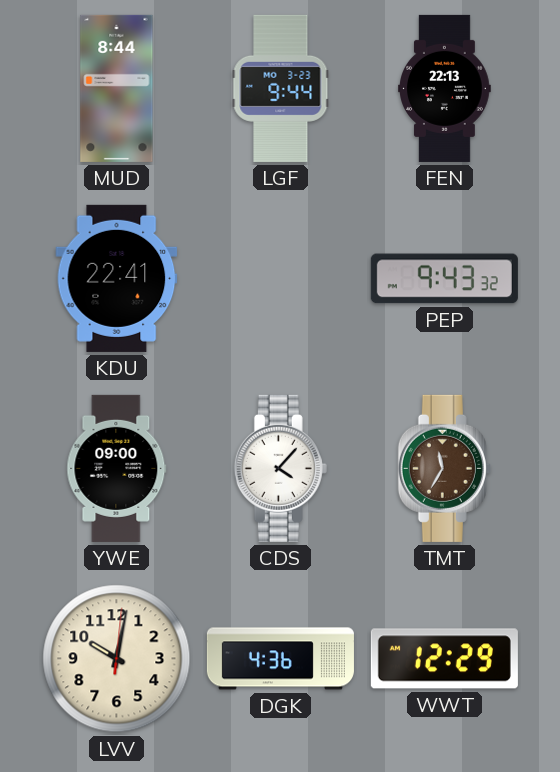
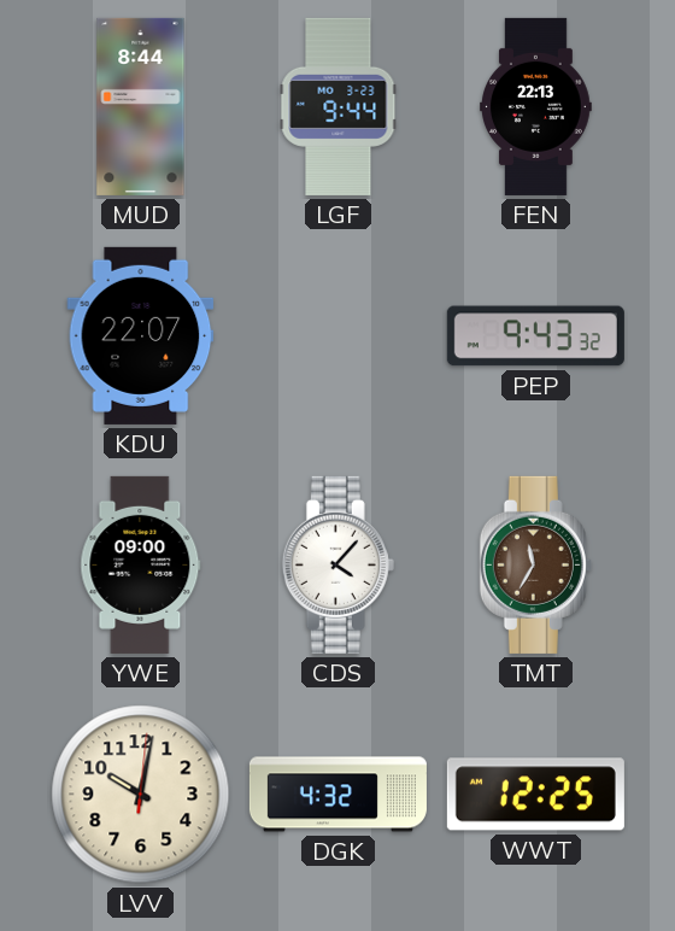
KDU: 22:41 -> 22:07
DGK: 4:36 -> 4:32
WWT: 12:29 -> 12:25
